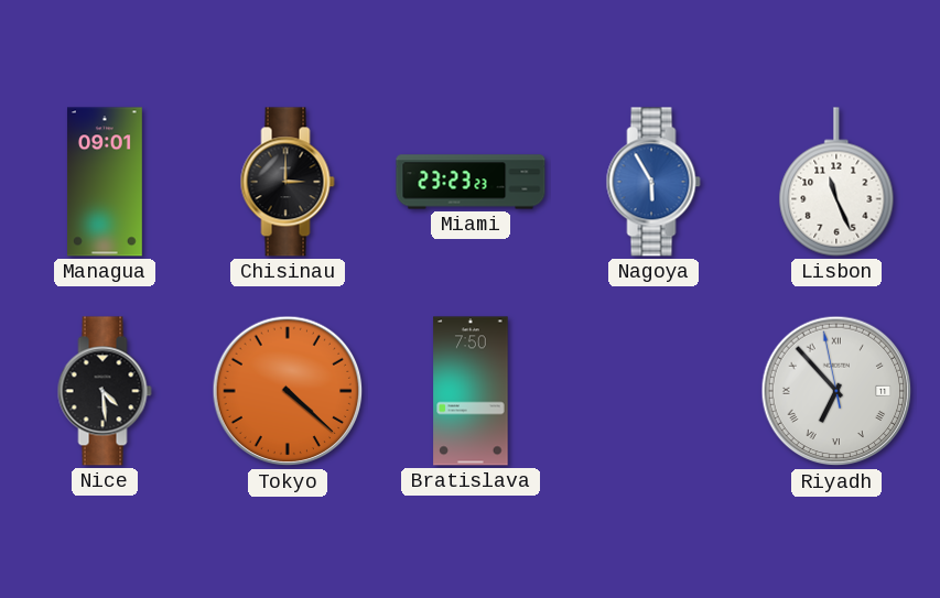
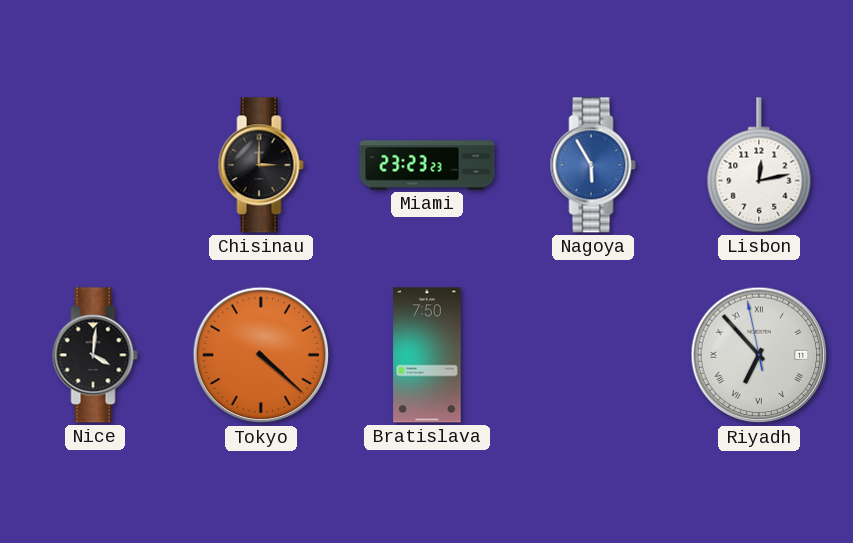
Managua: 09:01 -> none
Lisbon: 11:26 -> 12:13
Nice: 4:29 -> 4:01
